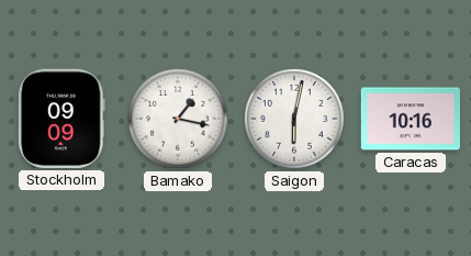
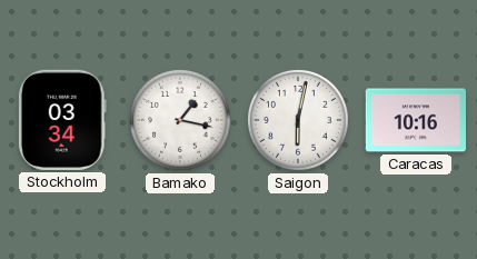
Stockholm: 09:09 -> 03:34
